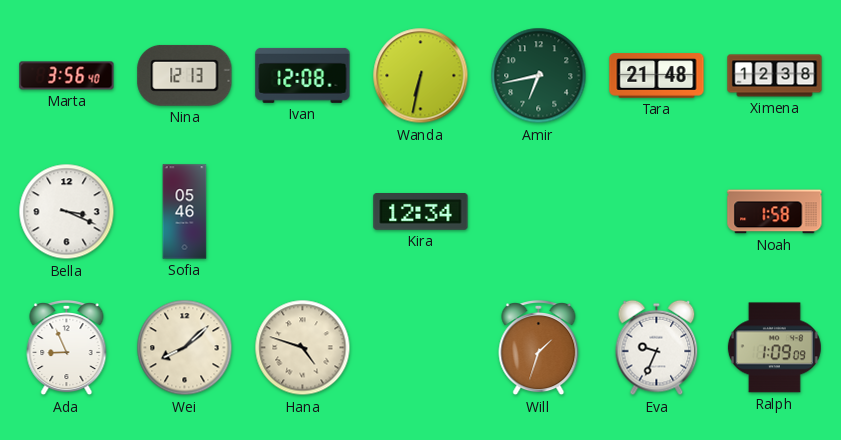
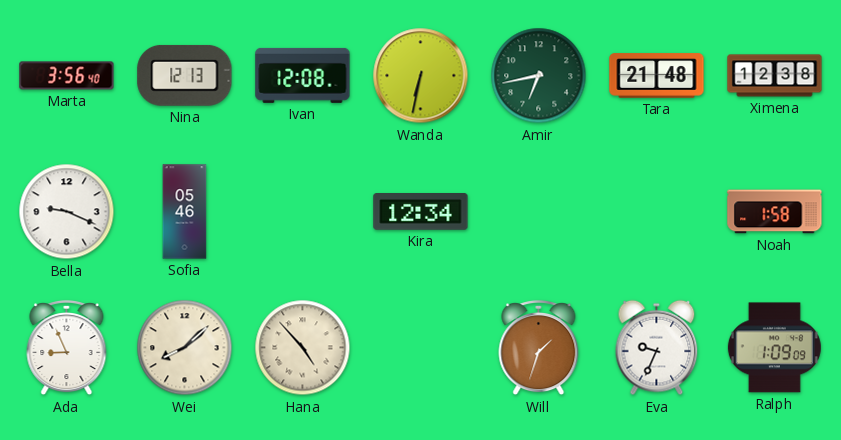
Bella: 3:19 -> 9:19
Hana: 4:48 -> 4:53
